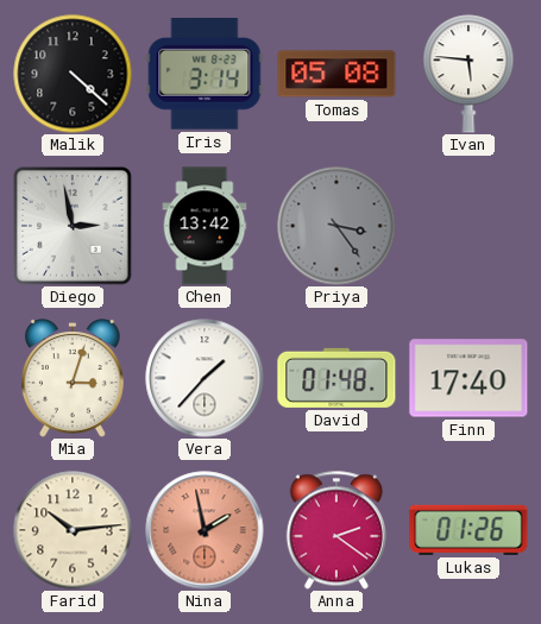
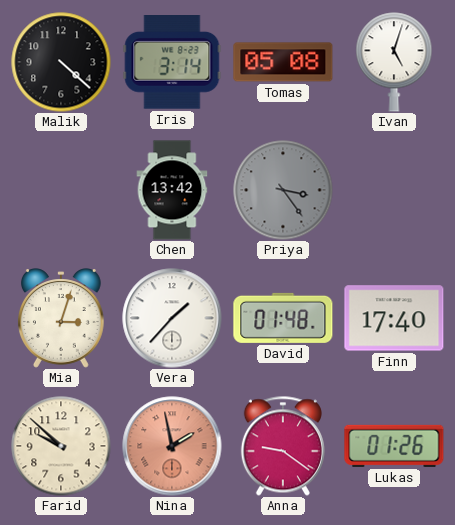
Ivan: 5:46 -> 5:03
Diego: 2:58 -> none
Farid: 10:14 -> 9:52
Anna: 2:21 -> 9:21
